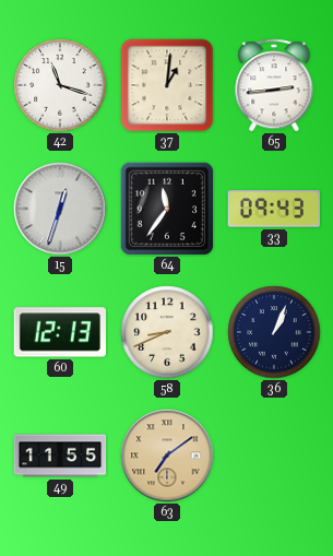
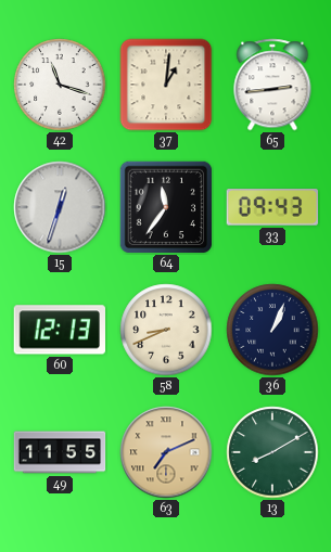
63: 7:09 -> 7:11
13: none -> 8:10
